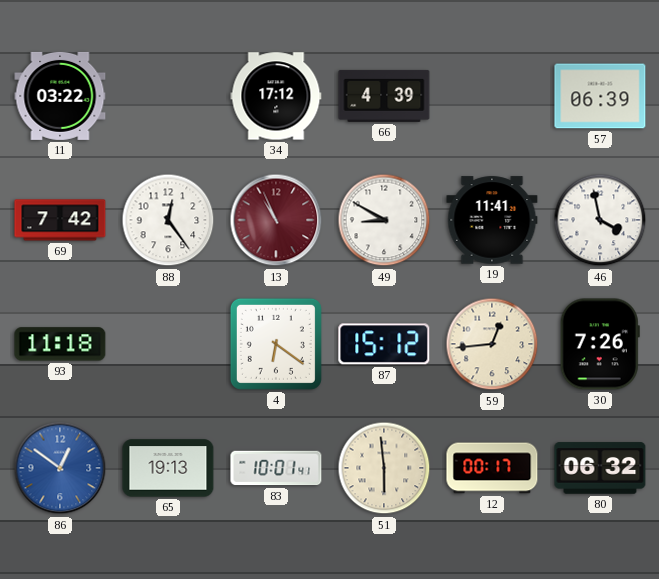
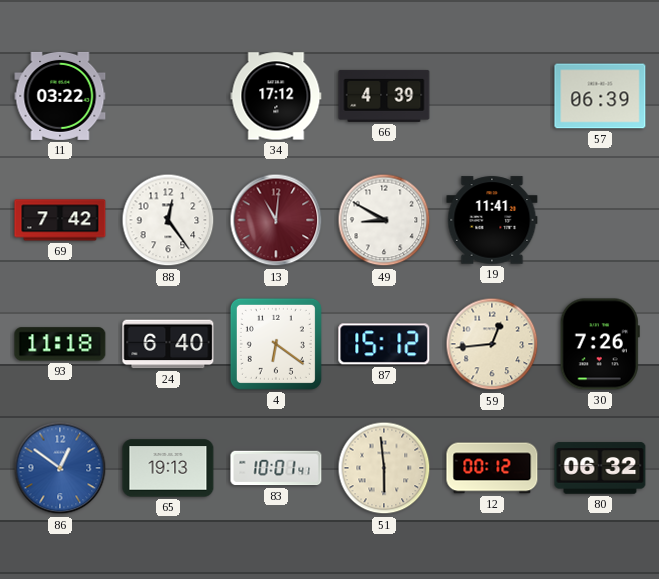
13: 10:56 -> 11:01
46: 3:58 -> none
24: none -> 6:40
12: 00:17 -> 00:12
